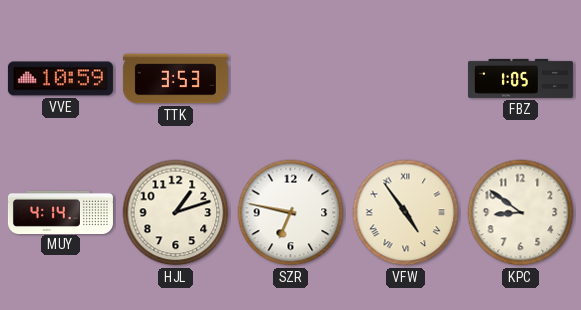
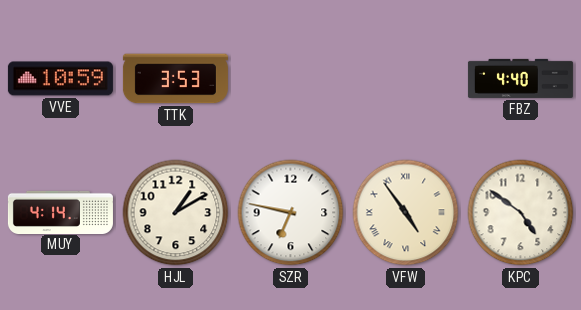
FBZ: 1:05 -> 4:40
HJL: 1:12 -> 1:10
KPC: 8:51 -> 4:51
